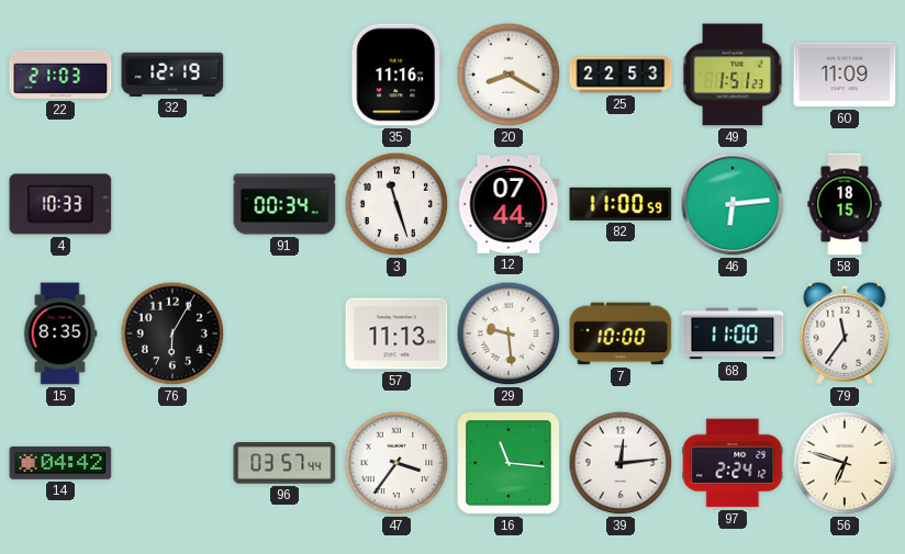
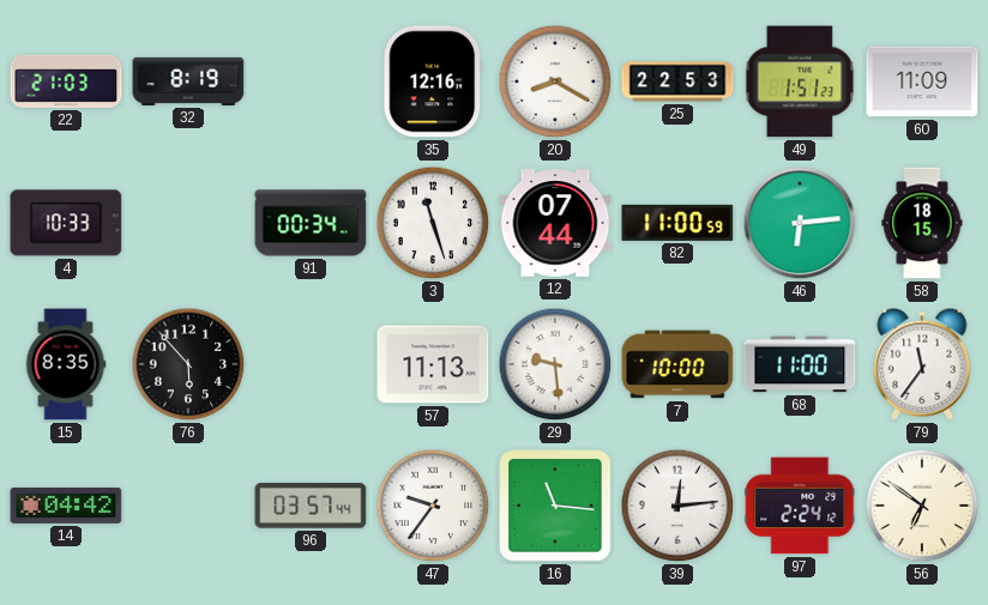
32: 12:19 -> 8:19
35: 11:16 -> 12:16
76: 6:05 -> 5:53
47: 3:36 -> 9:36
56: 6:48 -> 6:51
